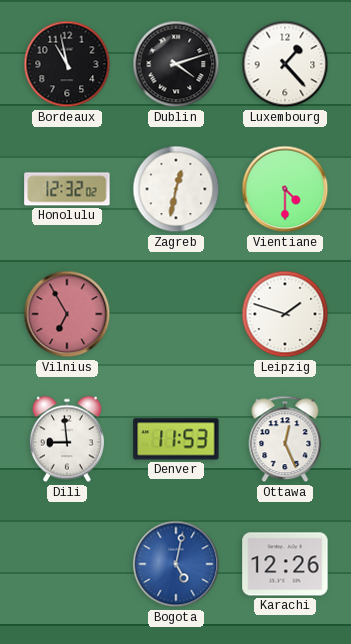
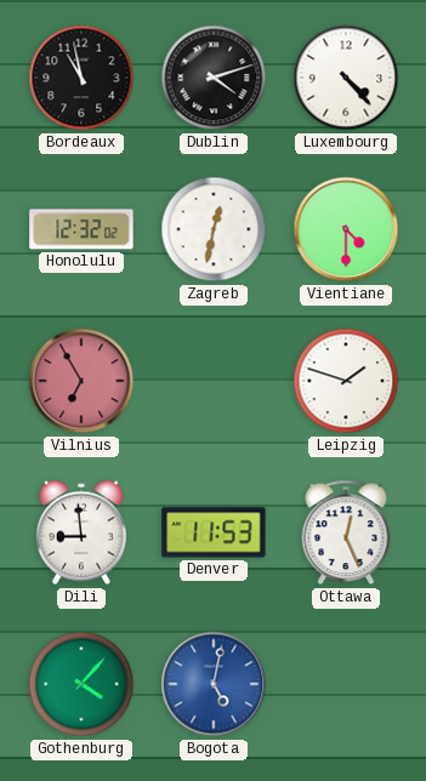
Luxembourg: 1:23 -> 4:23
Gothenburg: none -> 4:07
Karachi: 12:26 -> none
